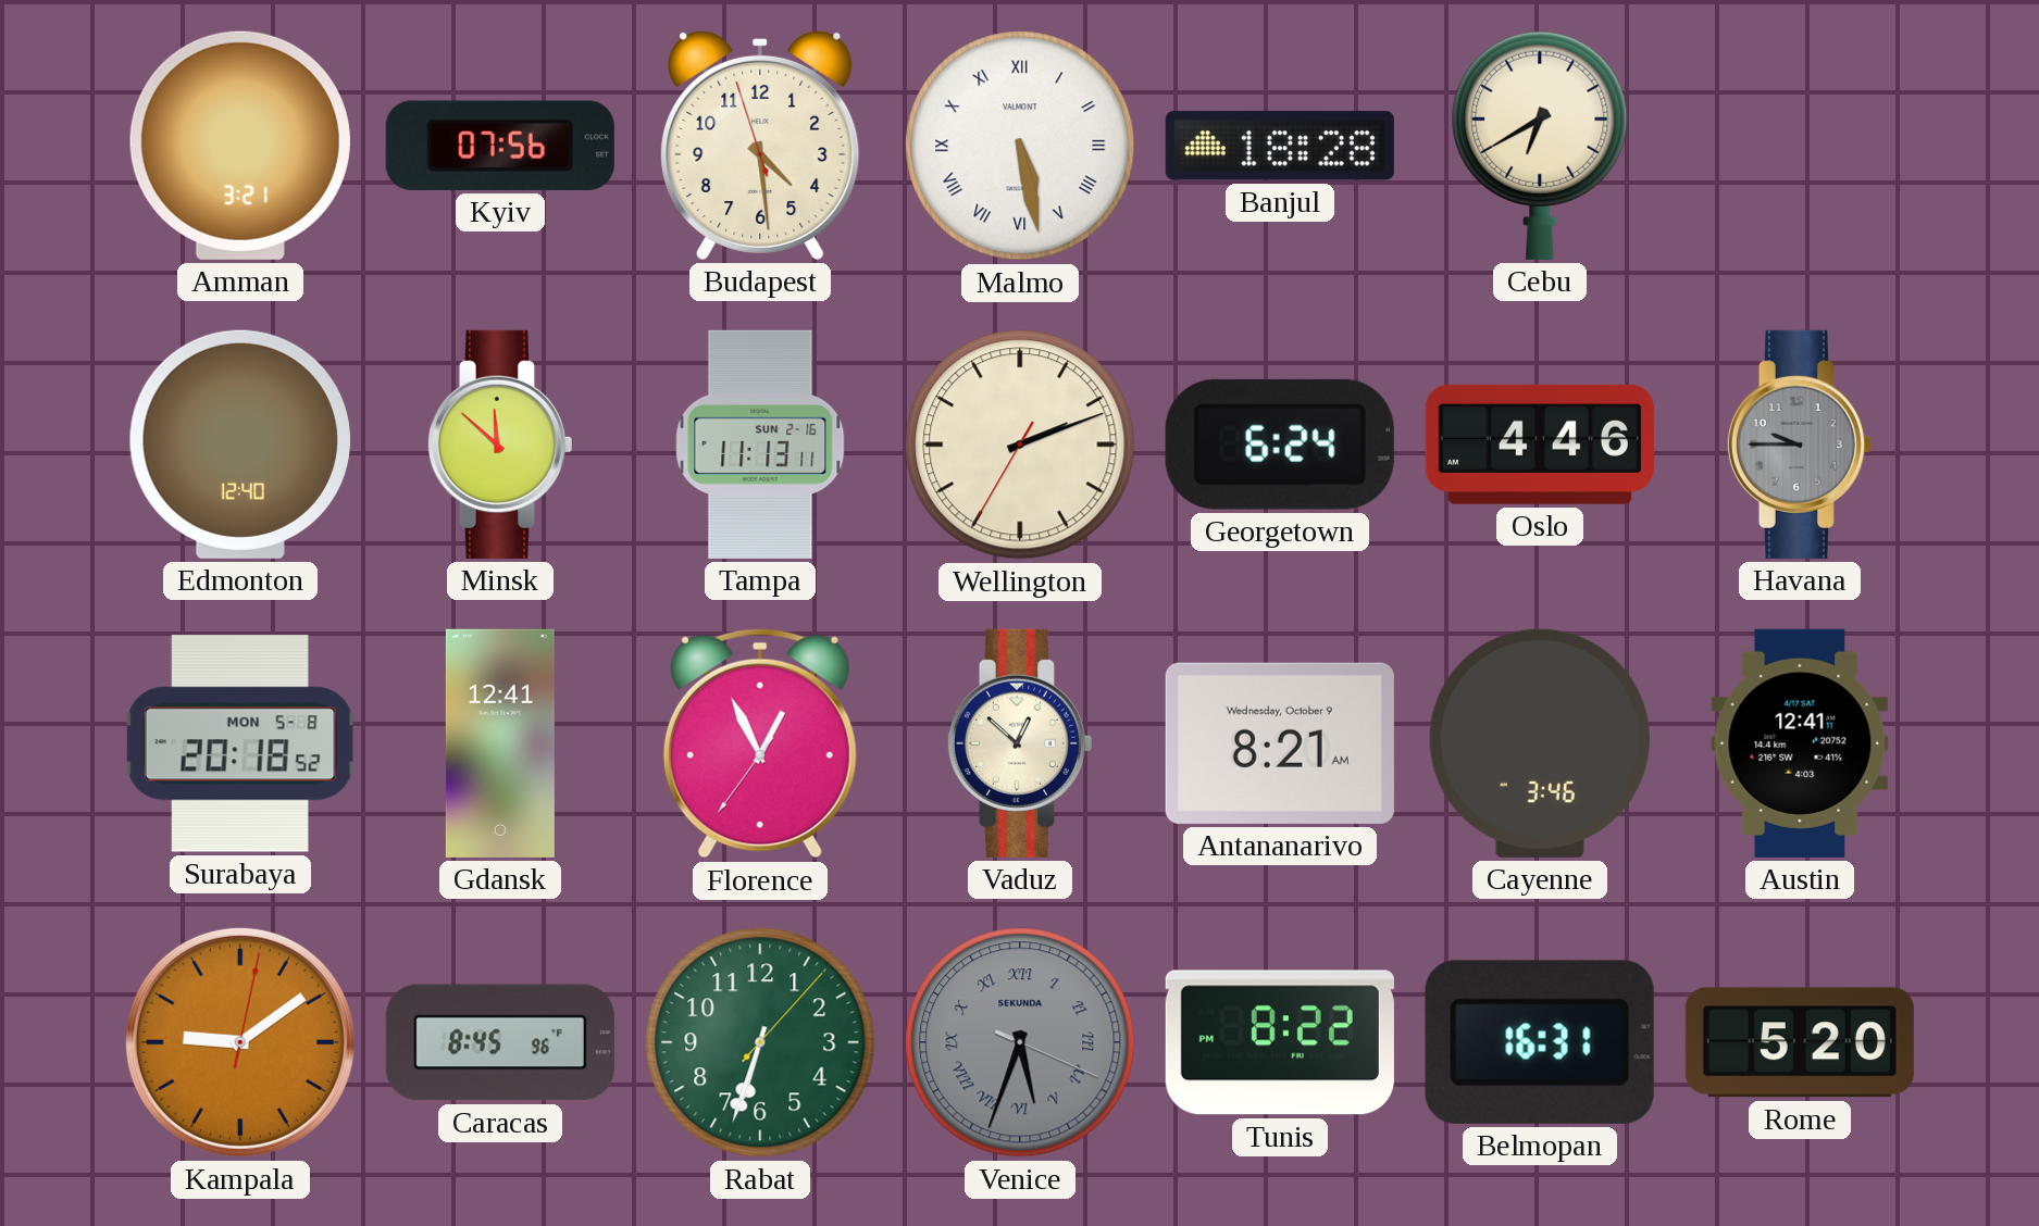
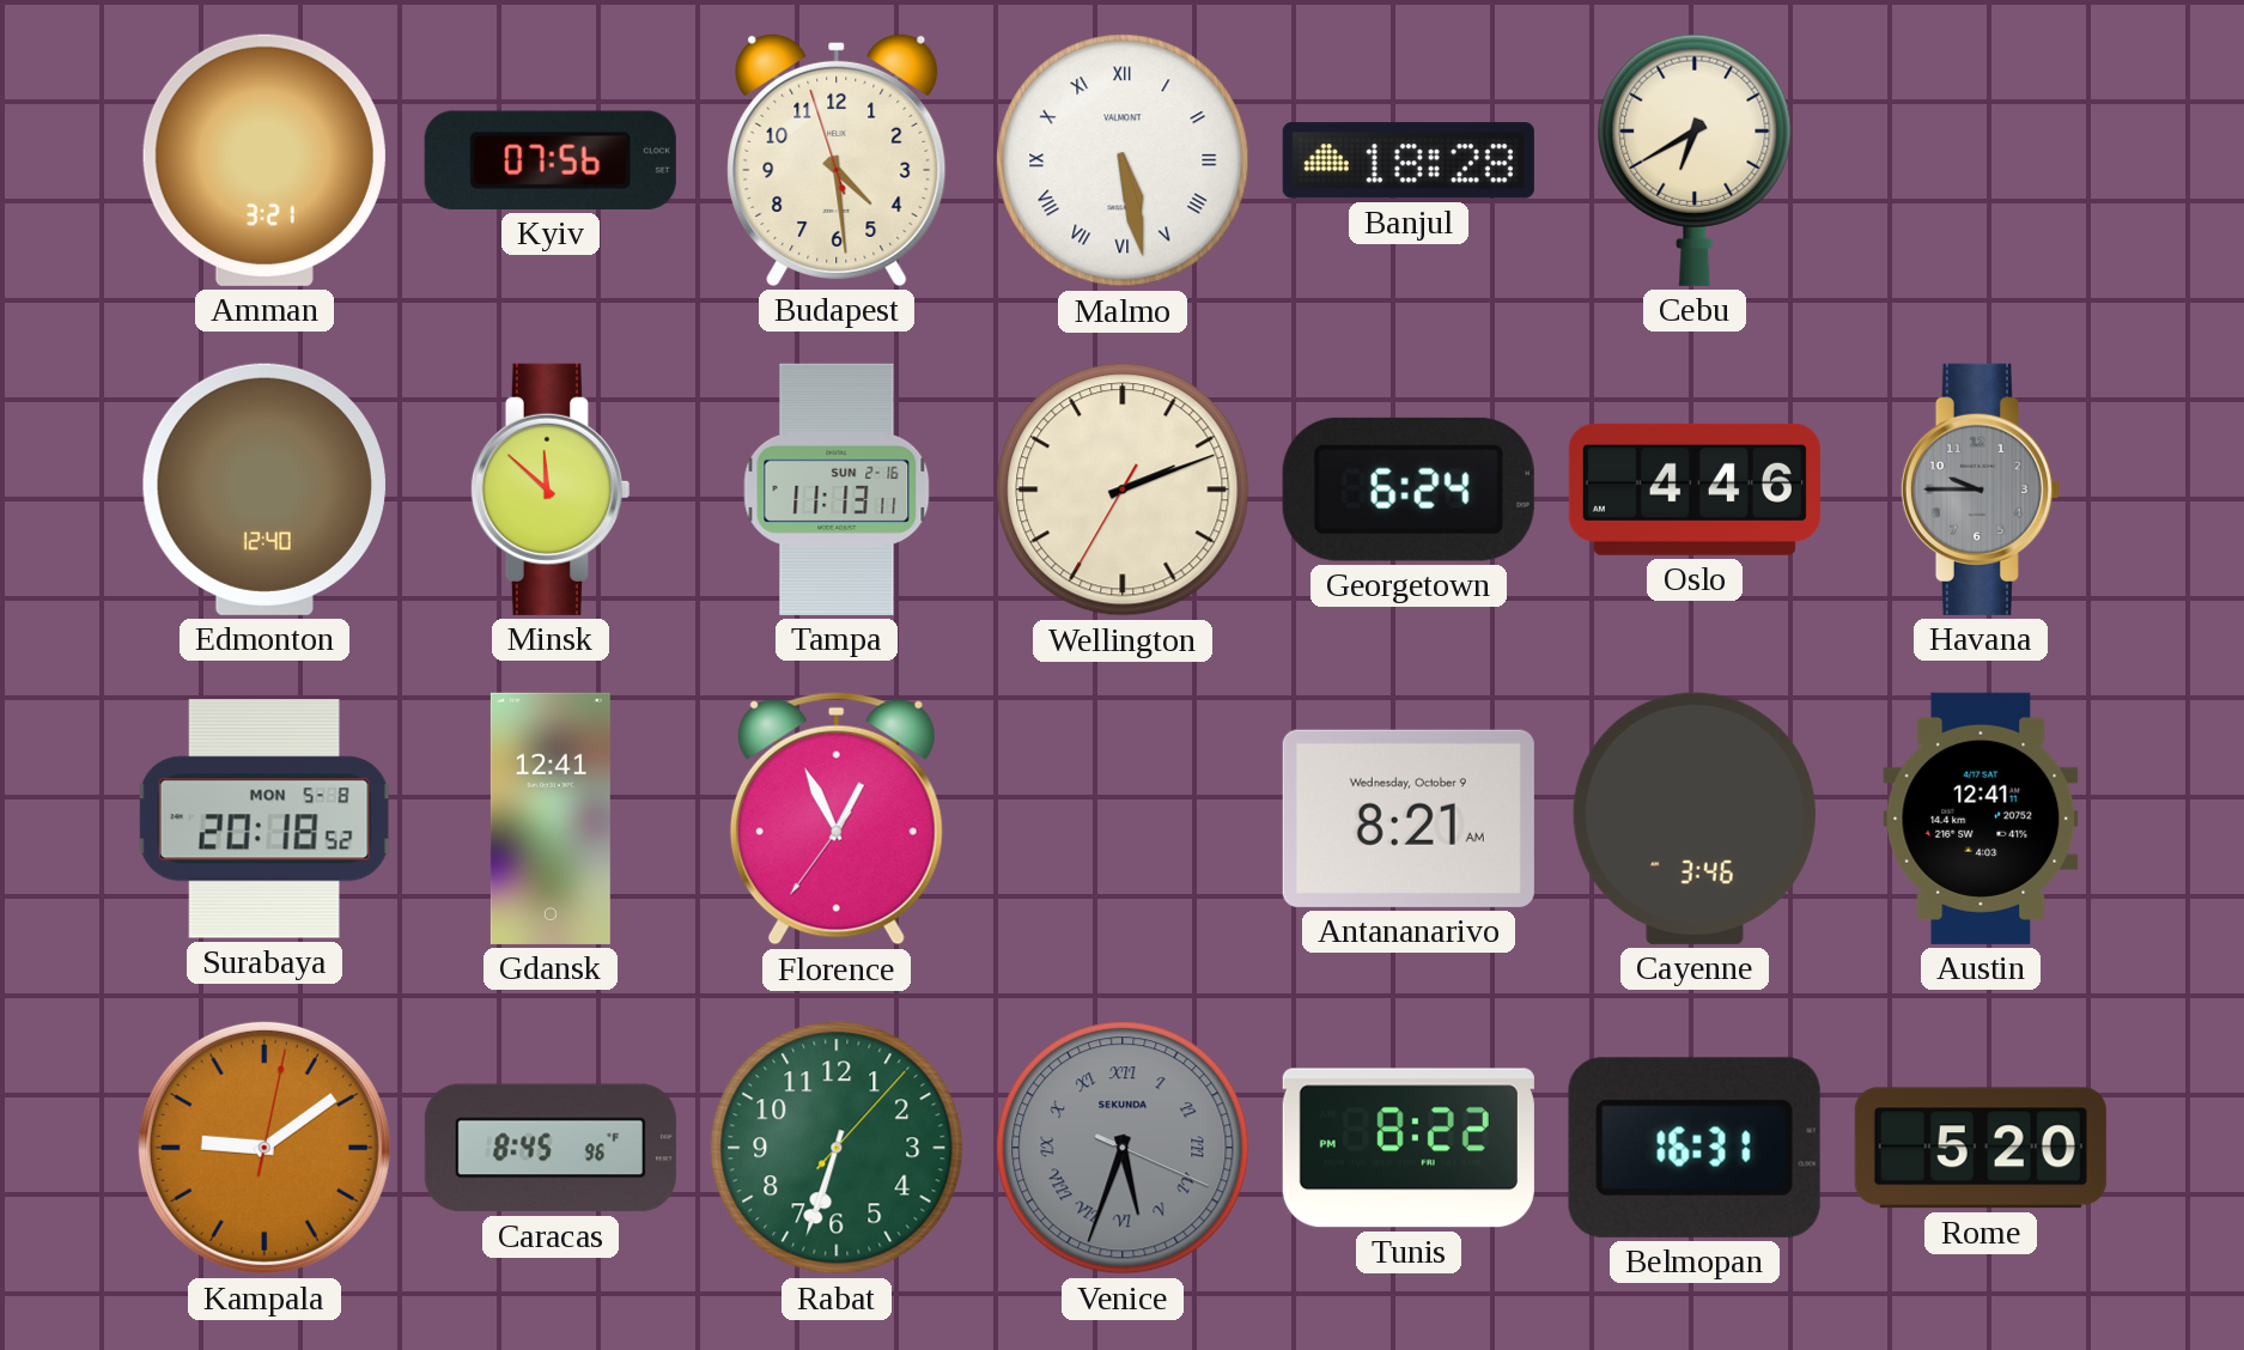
Vaduz: 12:52 -> none
